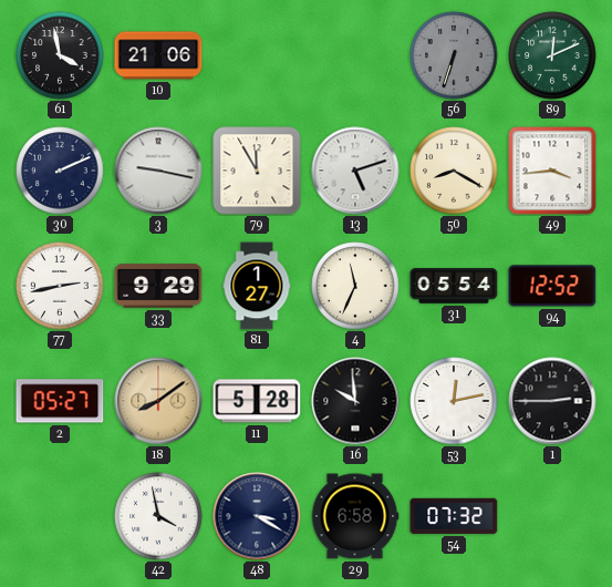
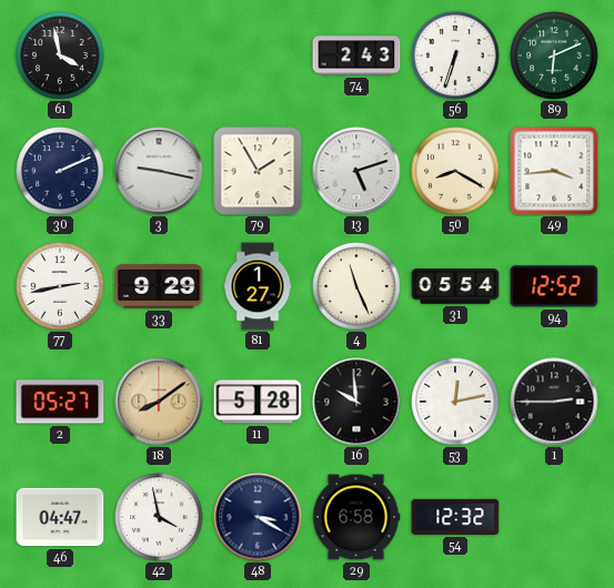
10: 21:06 -> none
74: none -> 2:43
56 dial: grey -> white
89: 12:11 -> 6:11
79: 11:55 -> 1:55
4: 11:34 -> 11:26
46: none -> 04:47
54: 07:32 -> 12:32
